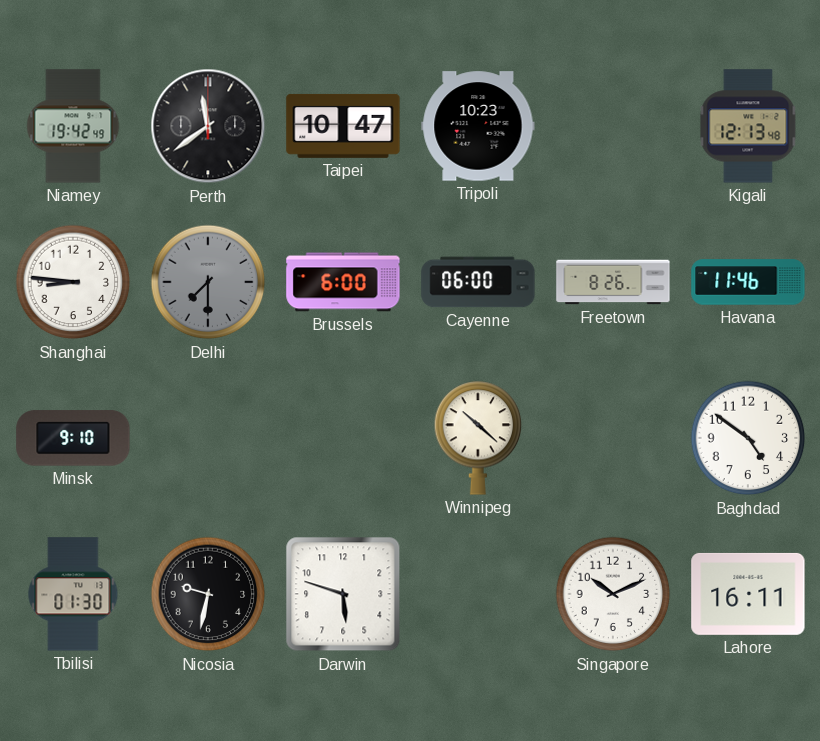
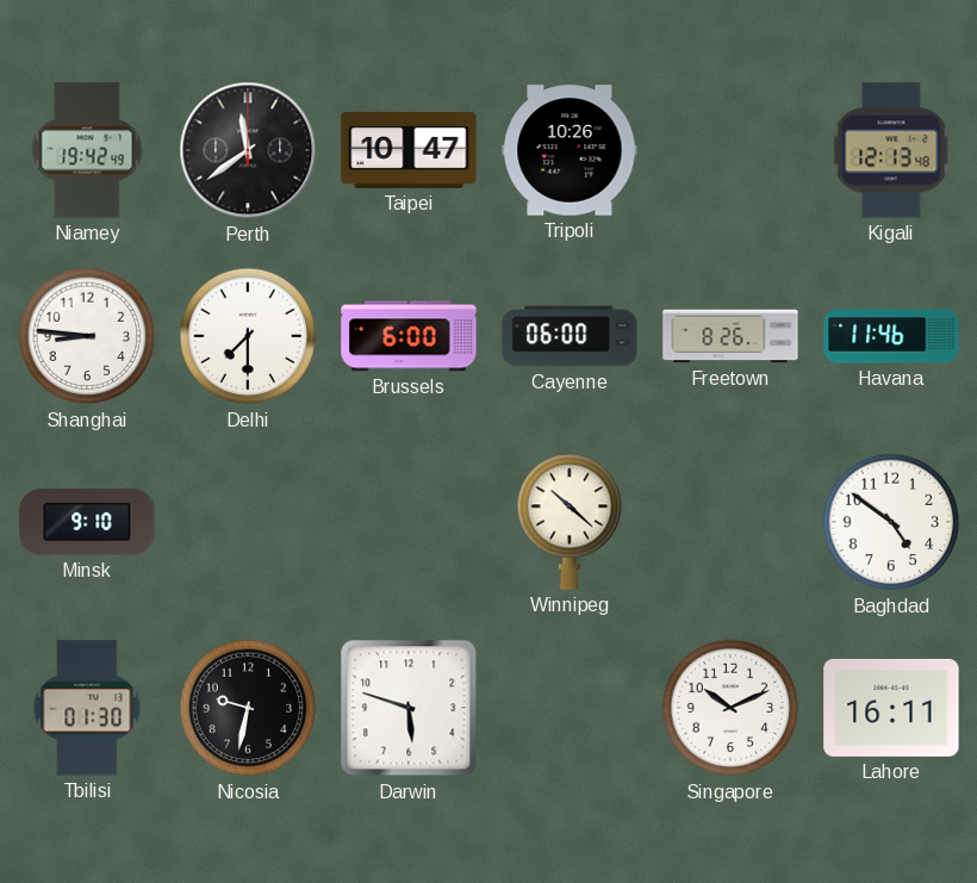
Tripoli: 10:23 -> 10:26
Delhi dial: grey -> white
